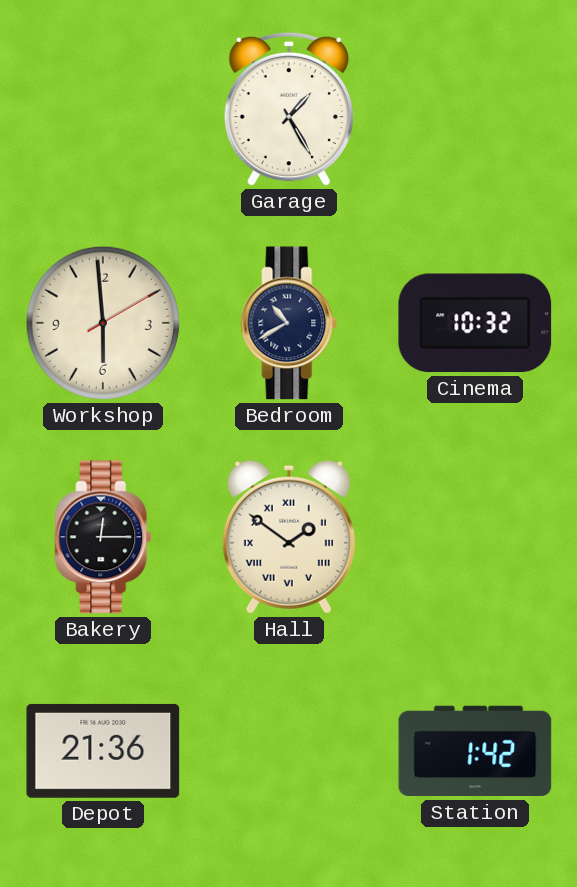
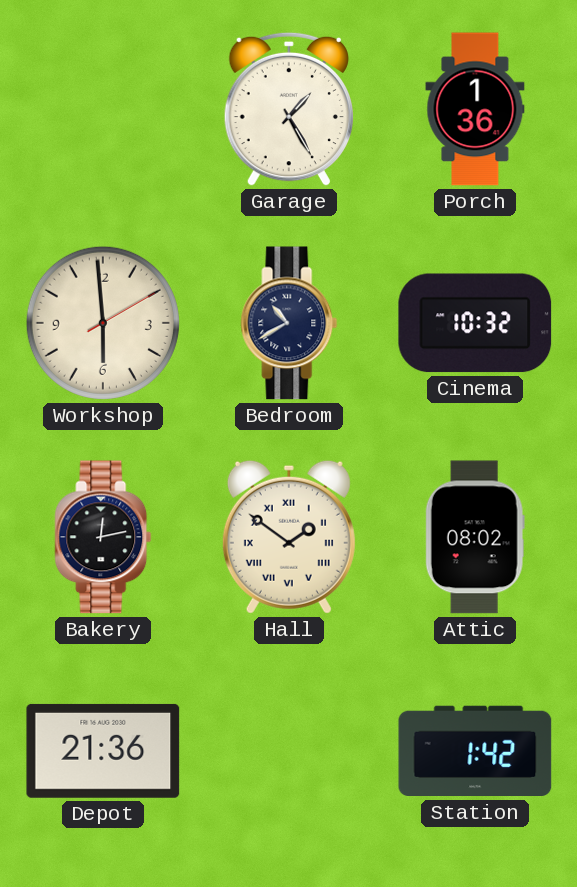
Porch: none -> 1:36
Bakery: 12:15 -> 12:13
Attic: none -> 08:02
